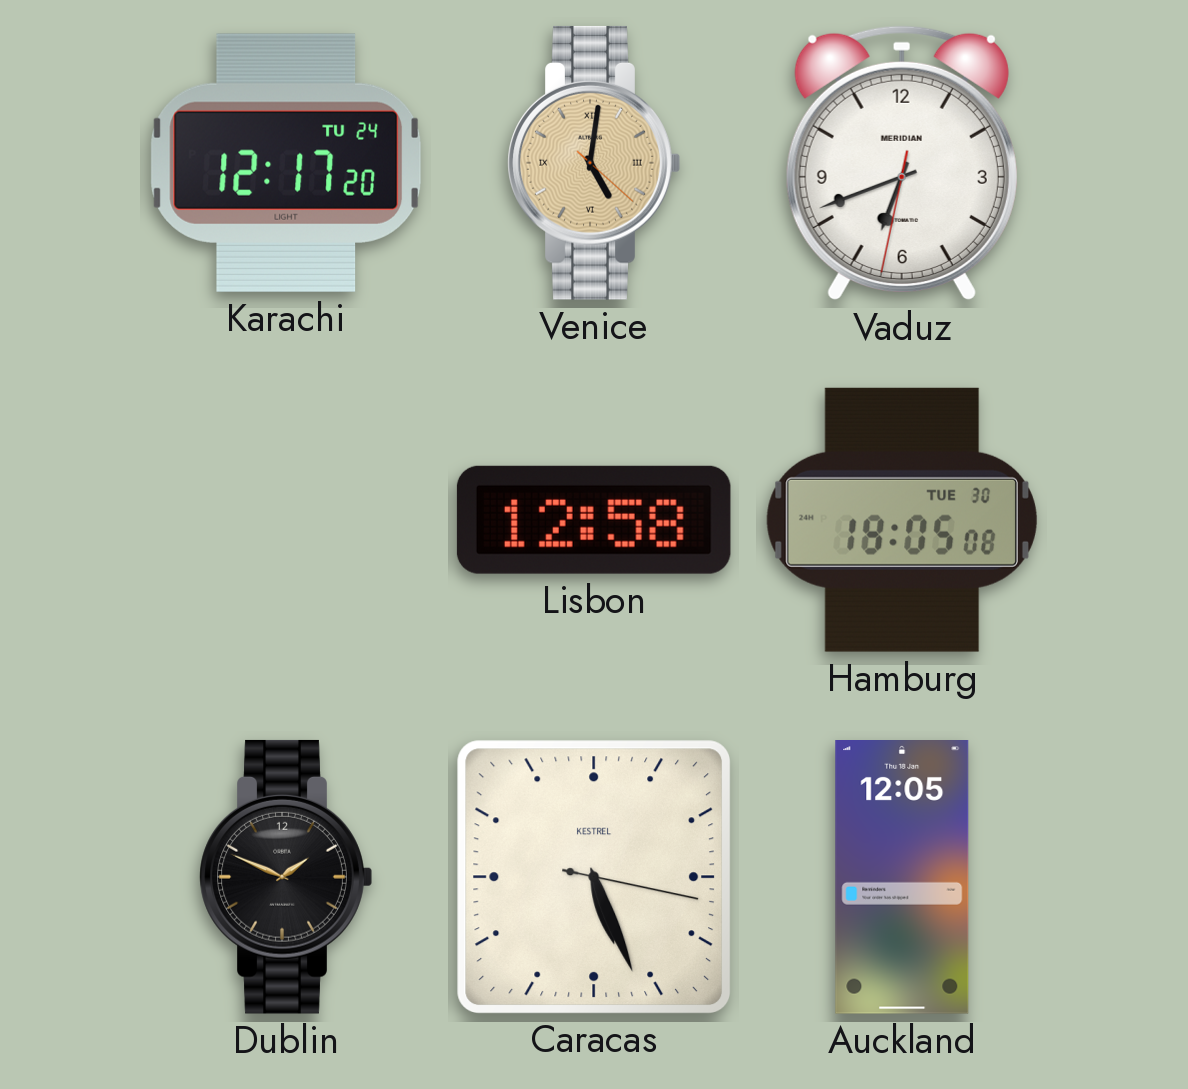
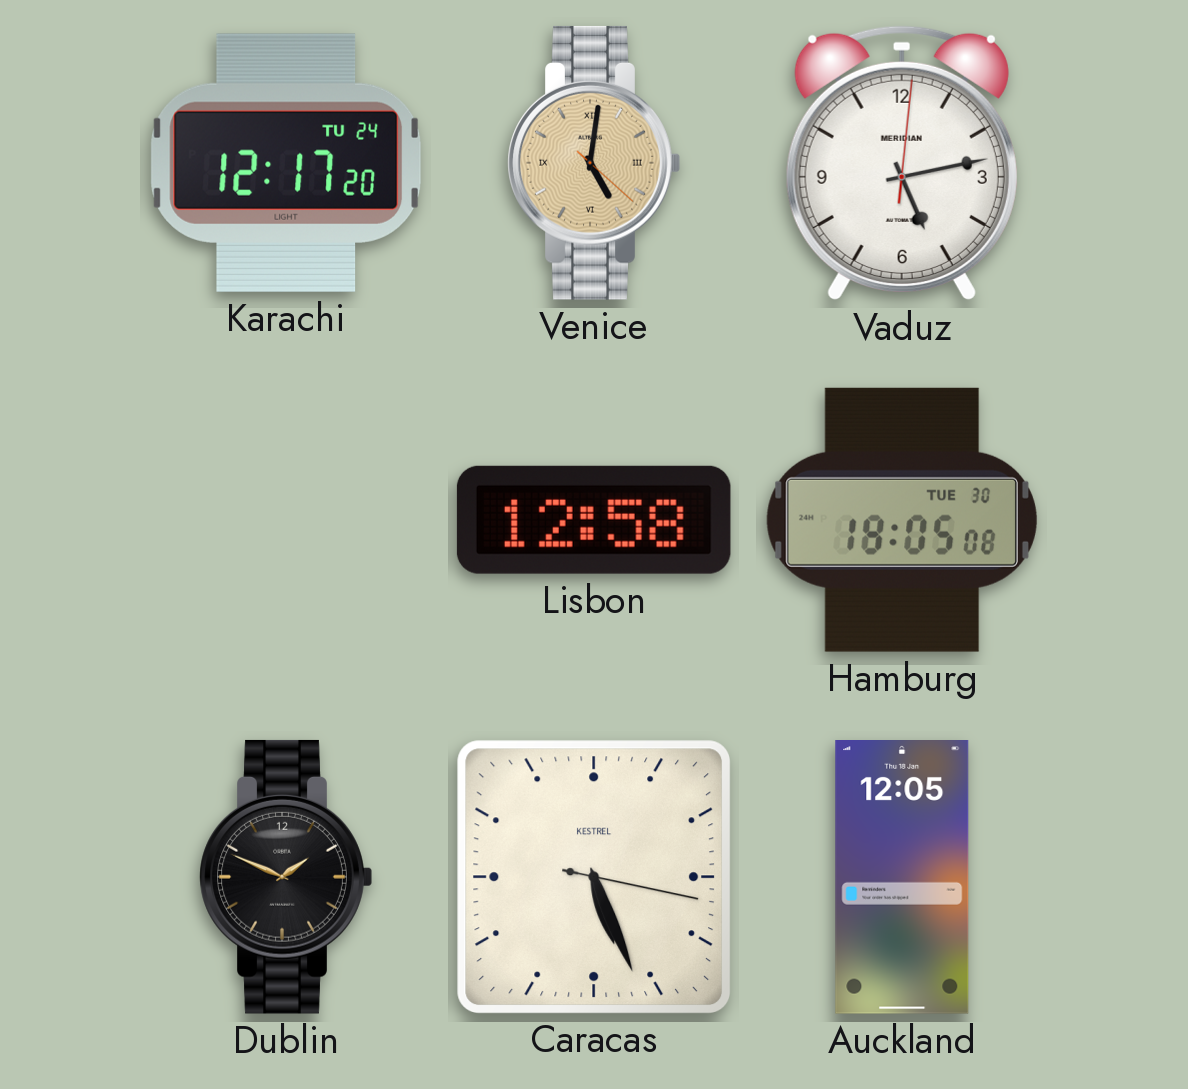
Vaduz: 6:41 -> 5:13
